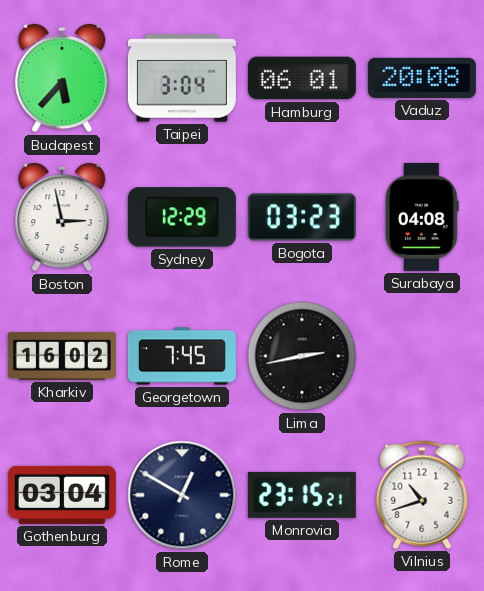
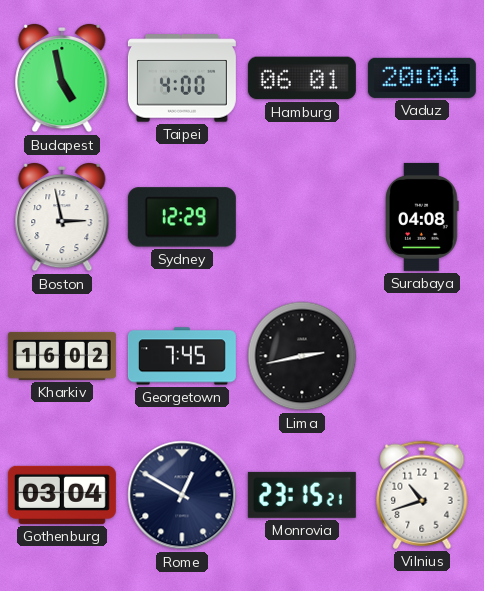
Budapest: 5:37 -> 4:58
Taipei: 3:04 -> 4:00
Vaduz: 20:08 -> 20:04
Bogota: 03:23 -> none
